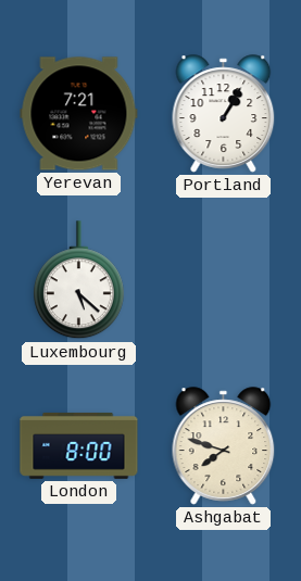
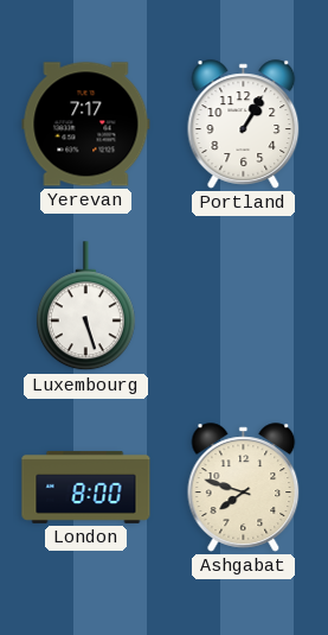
Yerevan: 7:21 -> 7:17
Luxembourg: 5:22 -> 5:27
